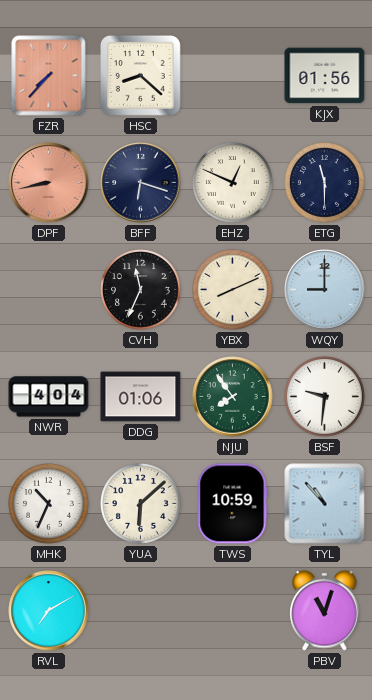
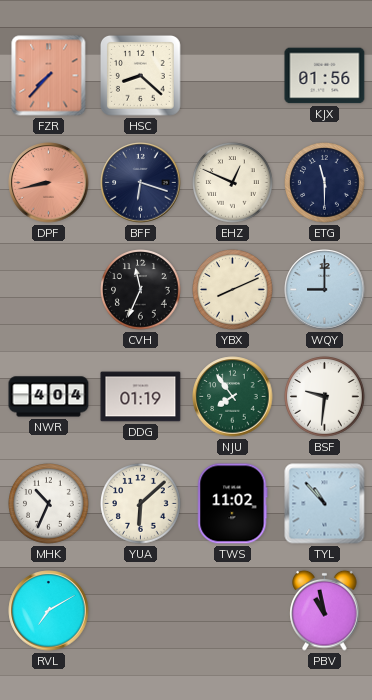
DDG: 01:06 -> 01:19
TWS: 10:59 -> 11:02
PBV: 11:03 -> 10:58
